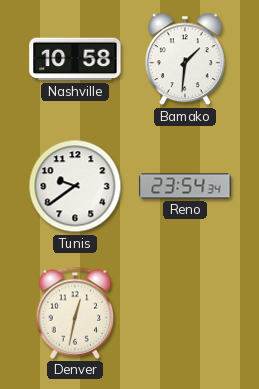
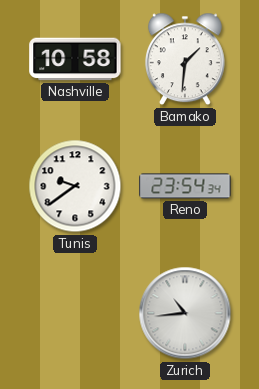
Denver: 12:32 -> none
Zurich: none -> 10:44
